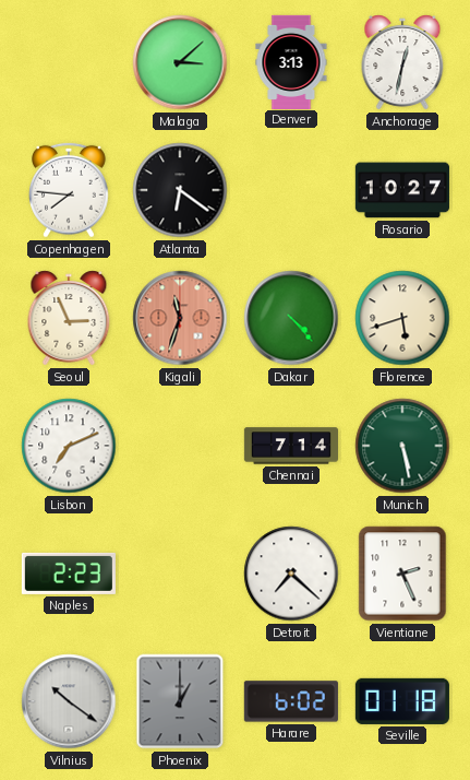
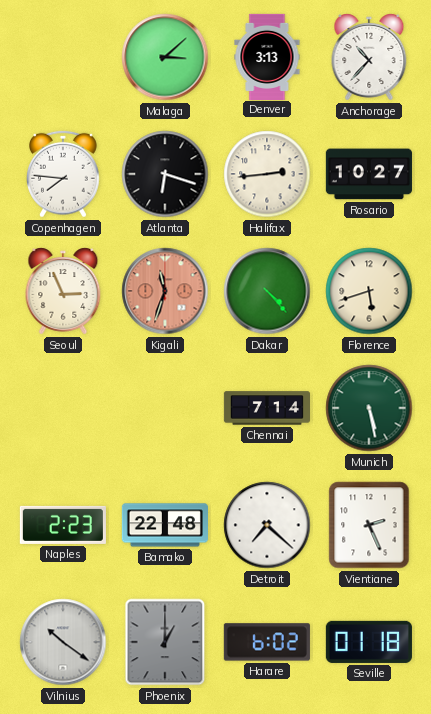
Anchorage: 12:32 -> 10:37
Atlanta: 6:21 -> 6:18
Halifax: none -> 2:44
Lisbon: 7:11 -> none
Bamako: none -> 22:48
